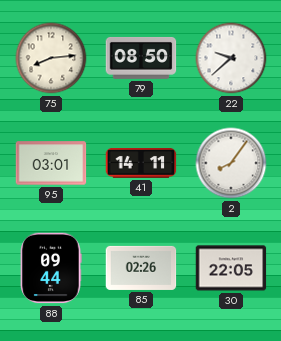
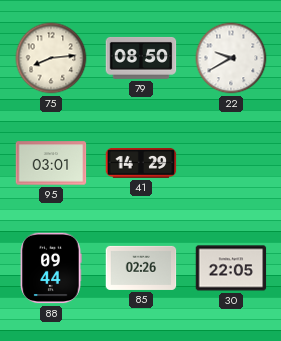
22: 9:38 -> 9:40
41: 14:11 -> 14:29
2: 8:06 -> none
